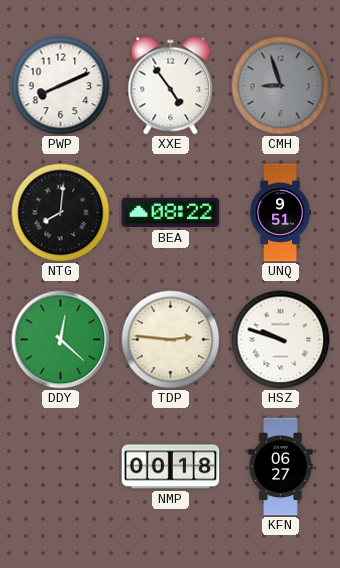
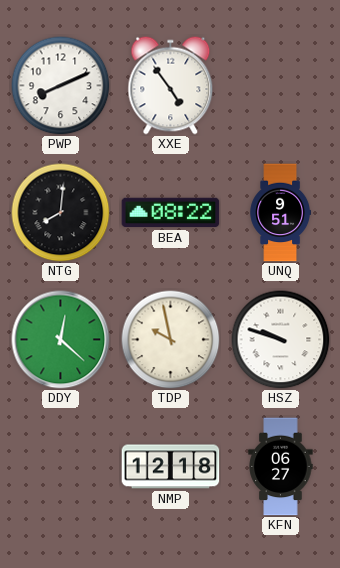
CMH: 8:57 -> none
TDP: 2:46 -> 9:58
NMP: 00:18 -> 12:18
